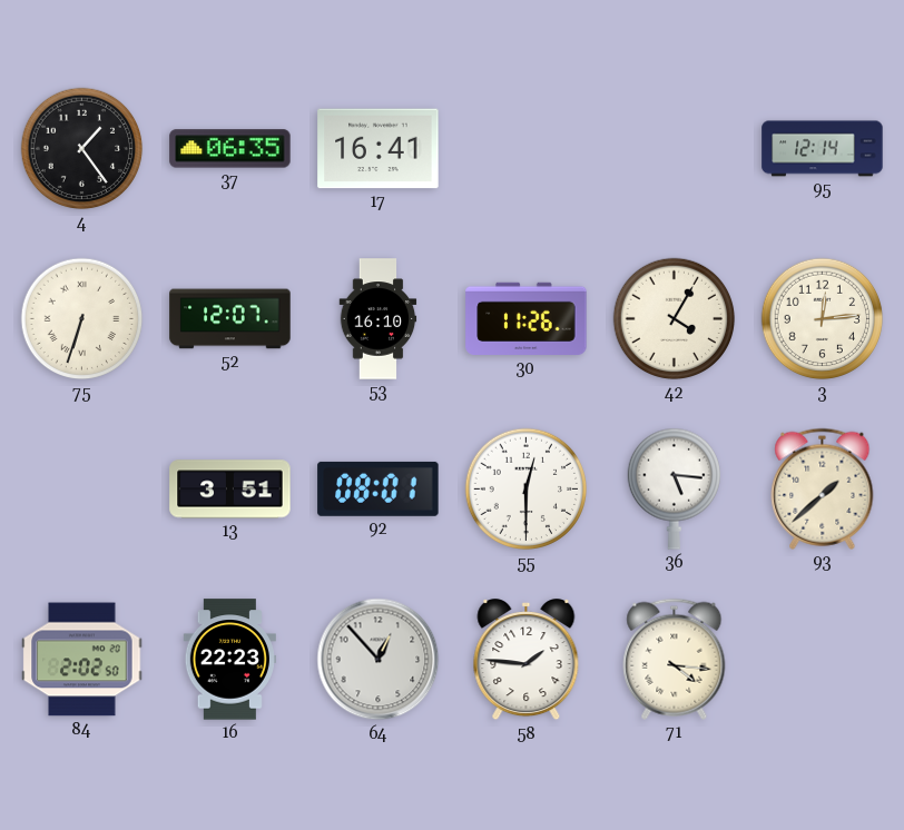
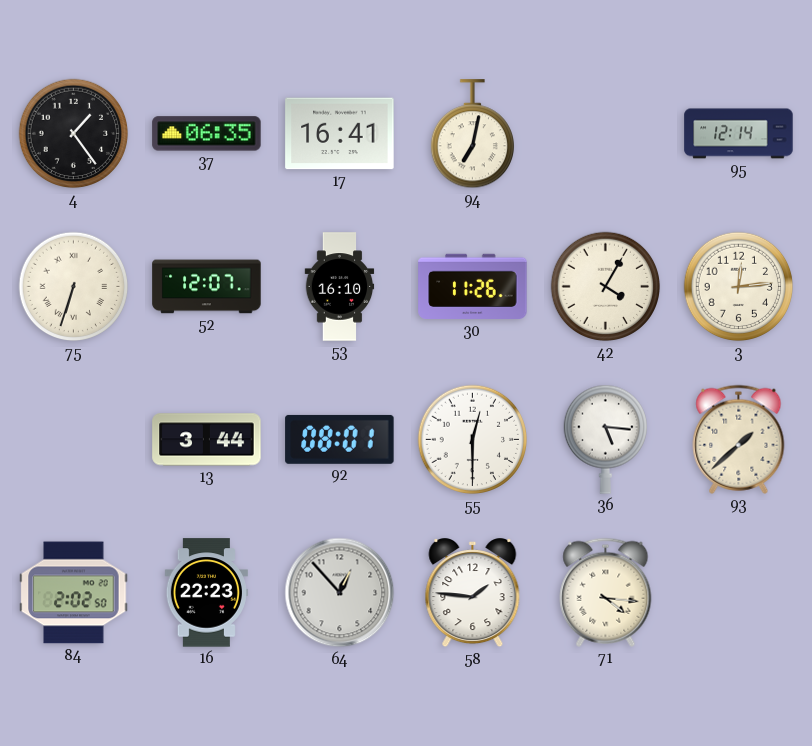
94: none -> 7:02
13: 3:51 -> 3:44
